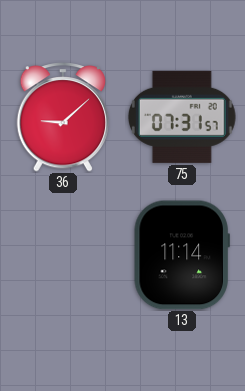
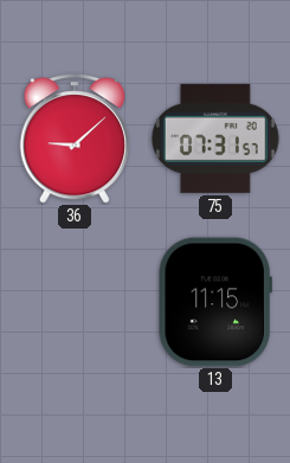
13: 11:14 -> 11:15
